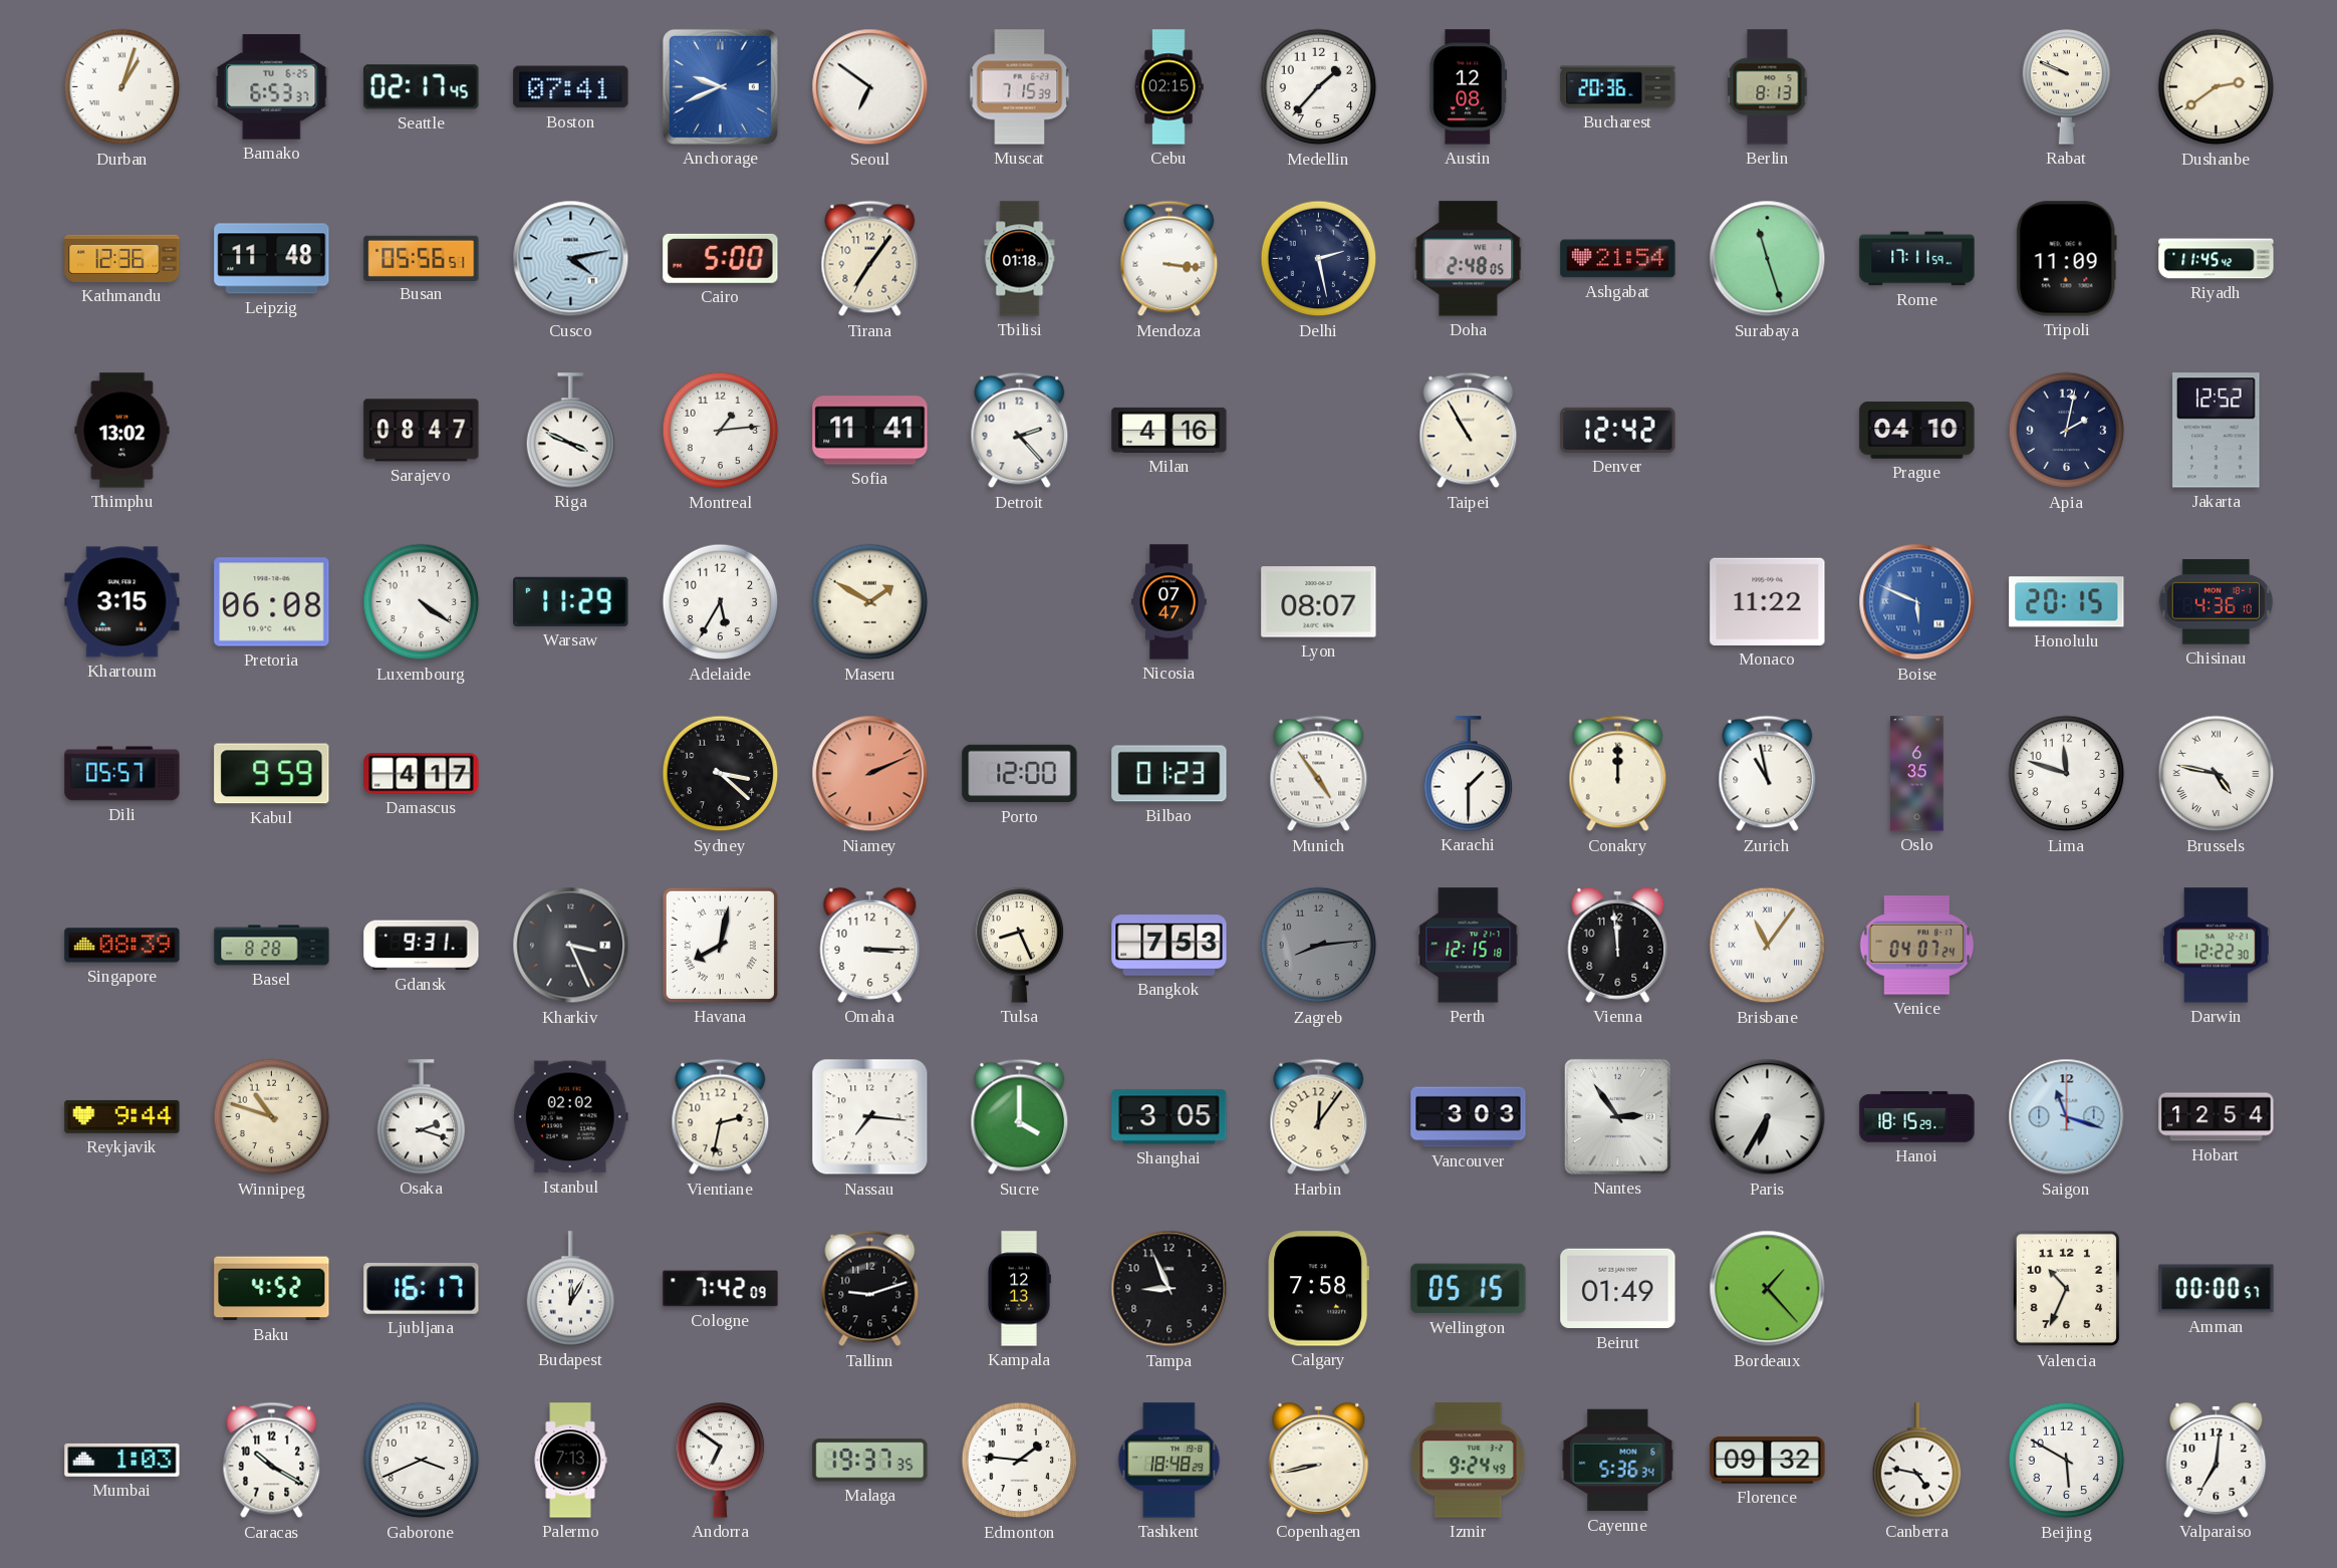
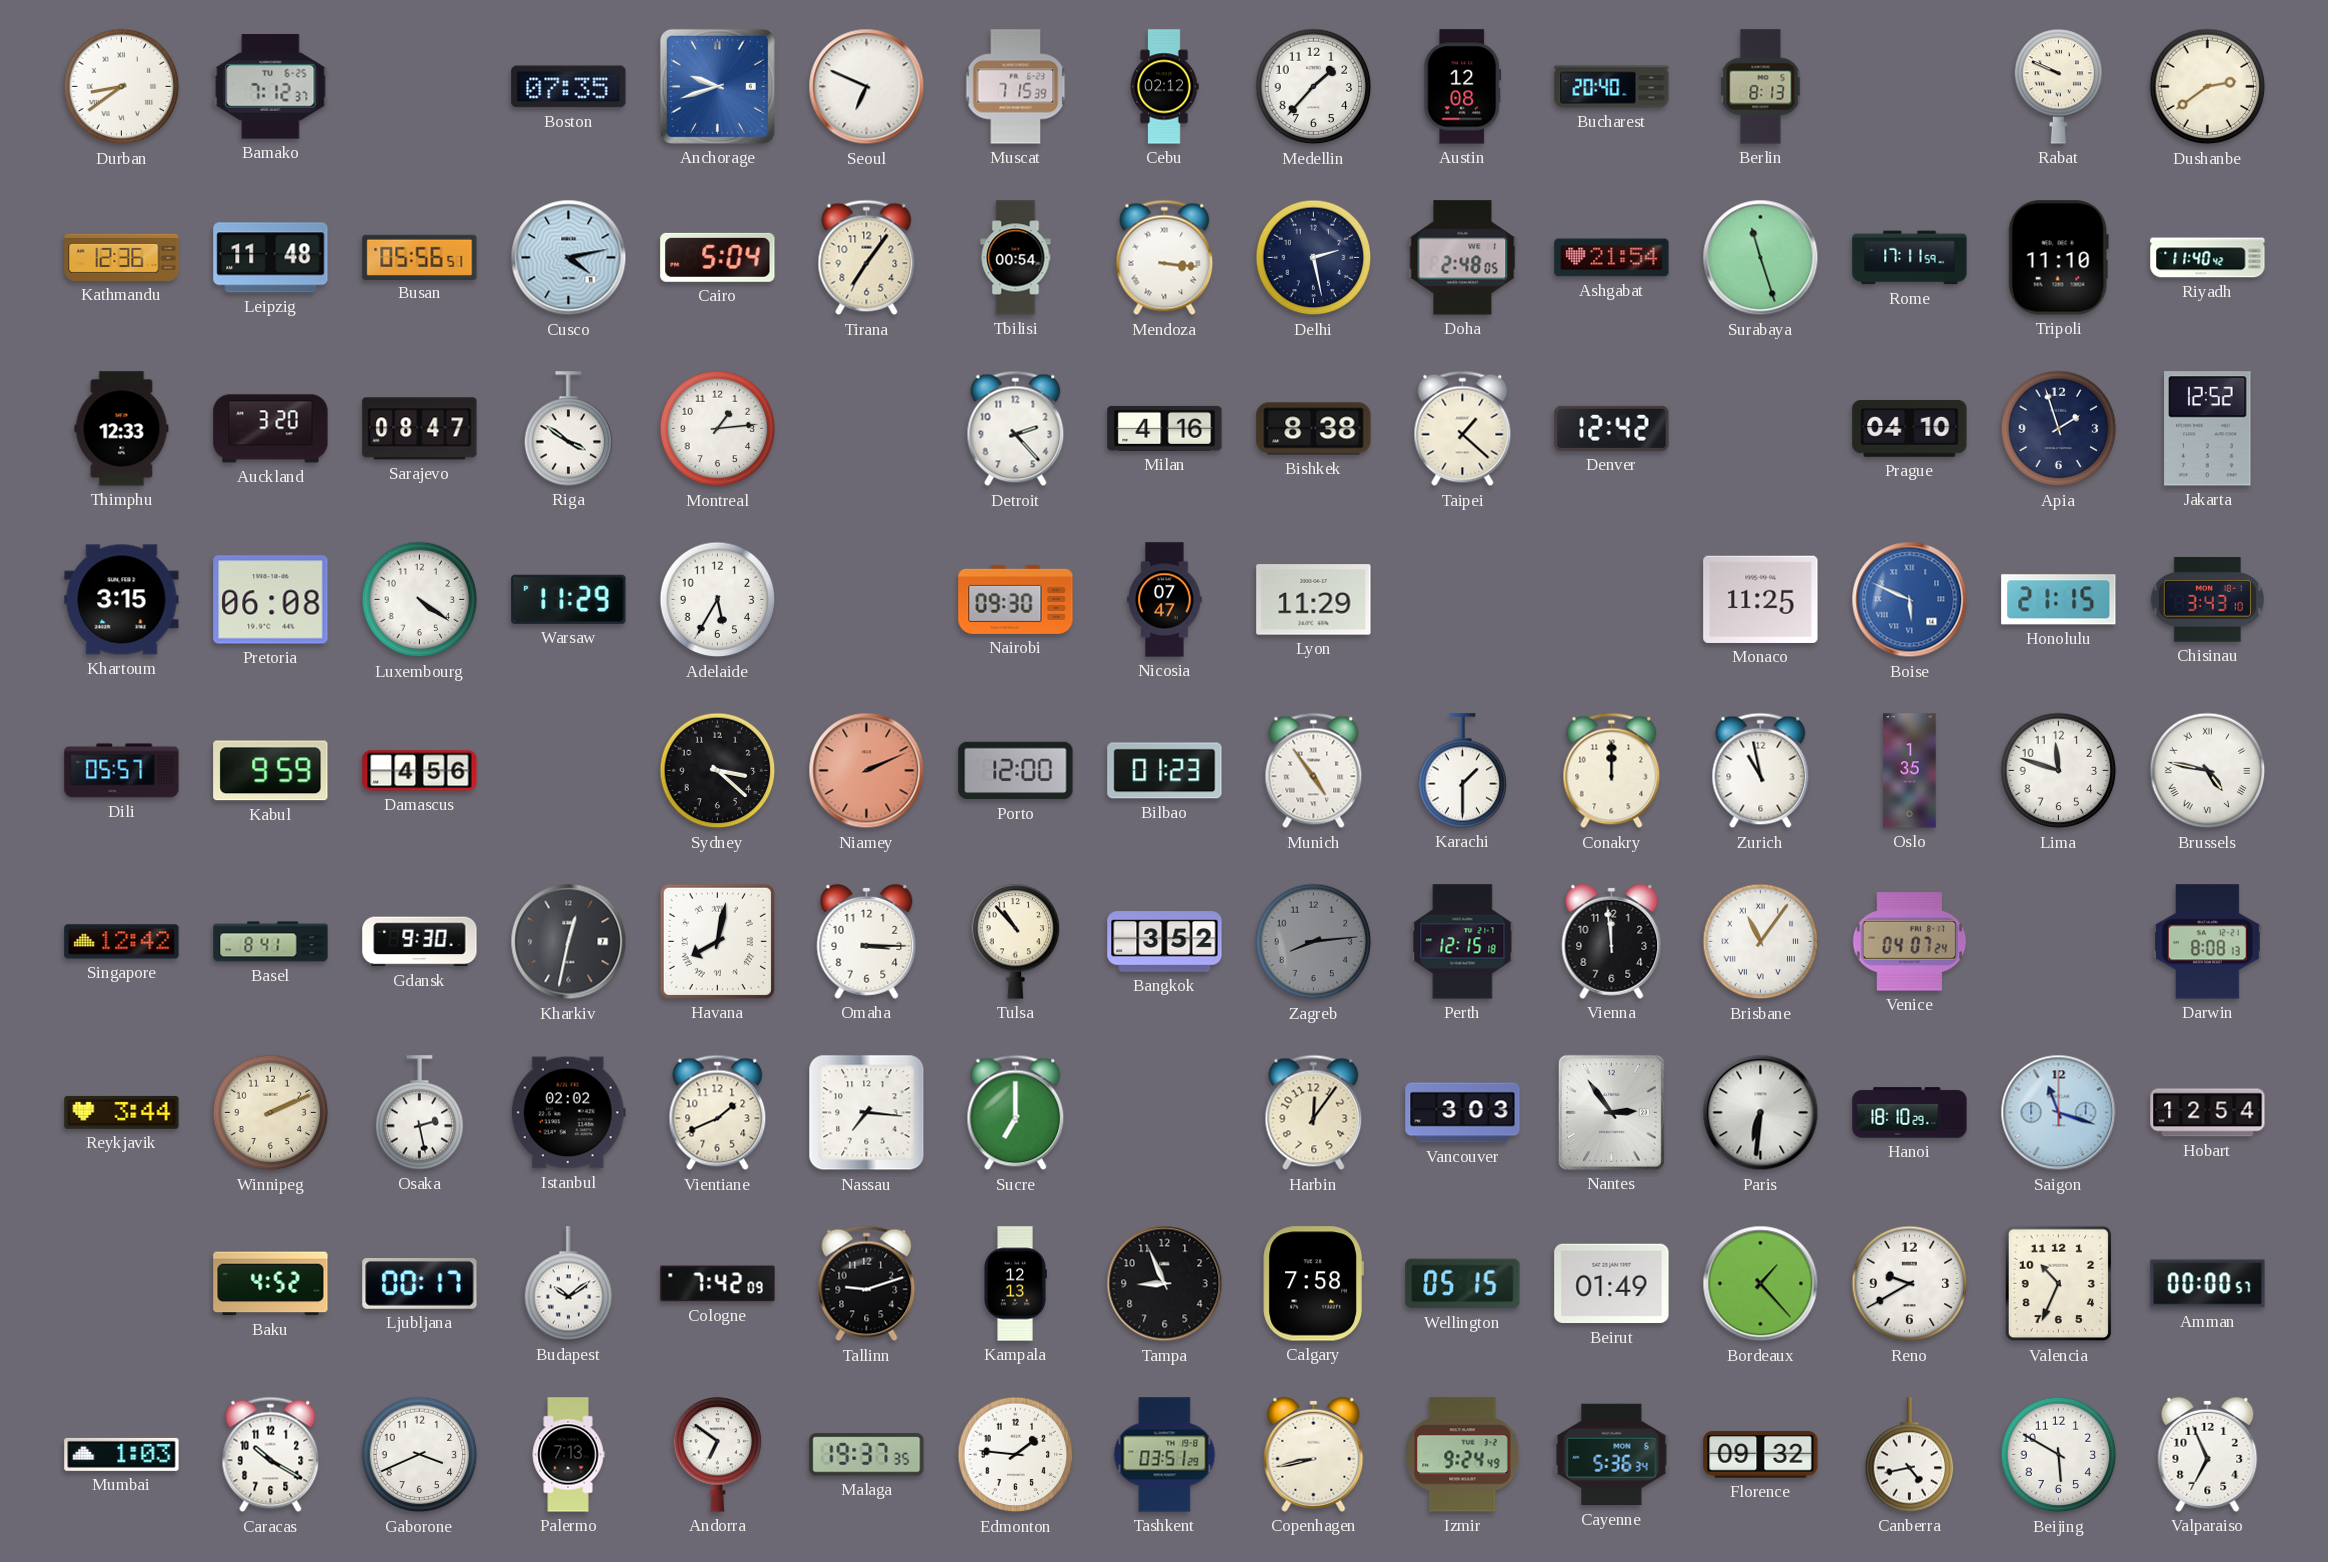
Durban: 1:03 -> 8:39
Bamako: 6:53 -> 7:12
Seattle: 02:17 -> none
Boston: 07:41 -> 07:35
Anchorage: 9:41 -> 9:42
Seoul: 6:51 -> 6:49
Cebu: 02:15 -> 02:12
Bucharest: 20:36 -> 20:40
Cairo: 5:00 -> 5:04
Tbilisi: 01:18 -> 00:54
Tripoli: 11:09 -> 11:10
Riyadh: 11:45 -> 11:40
Thimphu: 13:02 -> 12:33
Auckland: none -> 3:20
Riga: 3:49 -> 3:51
Sofia: 11:41 -> none
Bishkek: none -> 8:38
Taipei: 10:55 -> 1:22
Apia: 2:02 -> 1:57
Maseru: 1:50 -> none
Nairobi: none -> 09:30
Lyon: 08:07 -> 11:29
Monaco: 11:22 -> 11:25
Honolulu: 20:15 -> 21:15
Chisinau: 4:36 -> 3:43
Damascus: 4:17 -> 4:56
Oslo: 6:35 -> 1:35
Singapore: 08:39 -> 12:42
Basel: 8:28 -> 8:41
Gdansk: 9:31 -> 9:30
Kharkiv: 3:26 -> 12:32
Tulsa: 8:26 -> 10:53
Bangkok: 7:53 -> 3:52
Darwin: 12:22 -> 8:08
Reykjavik: 9:44 -> 3:44
Winnipeg: 10:48 -> 2:11
Osaka: 2:18 -> 2:28
Vientiane: 2:32 -> 1:41
Sucre: 4:00 -> 7:00
Shanghai: 3:05 -> none
Paris: 6:35 -> 6:31
Hanoi: 18:15 -> 18:10
Ljubljana: 16:17 -> 00:17
Budapest: 12:05 -> 10:09
Reno: none -> 9:40
Tashkent: 18:48 -> 03:51
Canberra: 4:47 -> 4:43
Valparaiso: 7:01 -> 6:56
